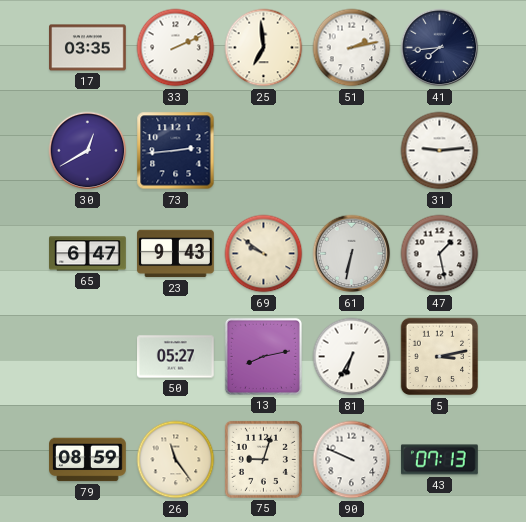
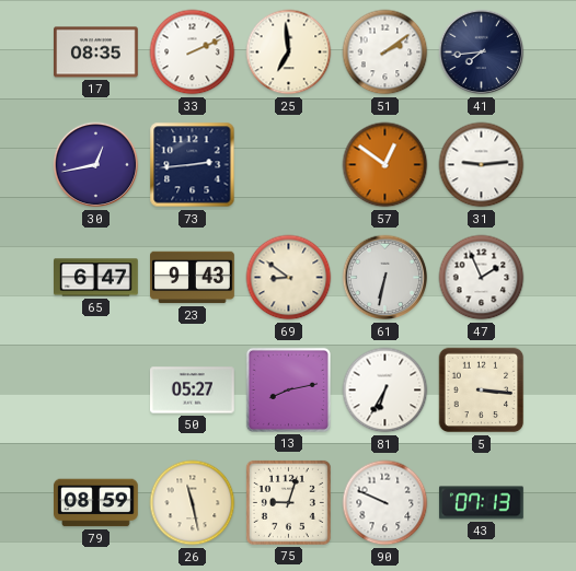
17: 03:35 -> 08:35
51: 2:13 -> 2:09
30: 12:40 -> 12:43
57: none -> 12:51
69: 9:51 -> 8:51
47: 1:28 -> 1:56
5: 3:13 -> 3:16
26: 11:24 -> 11:28
